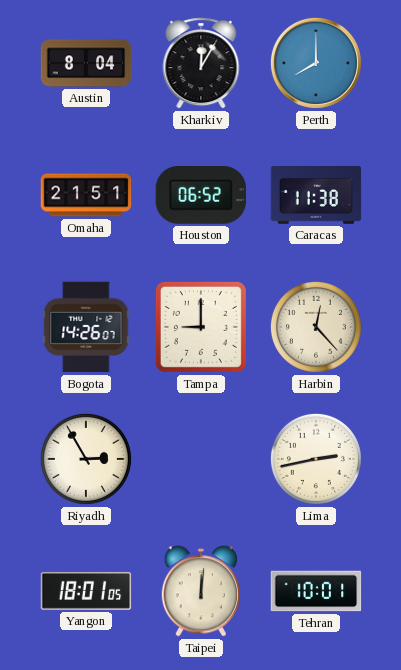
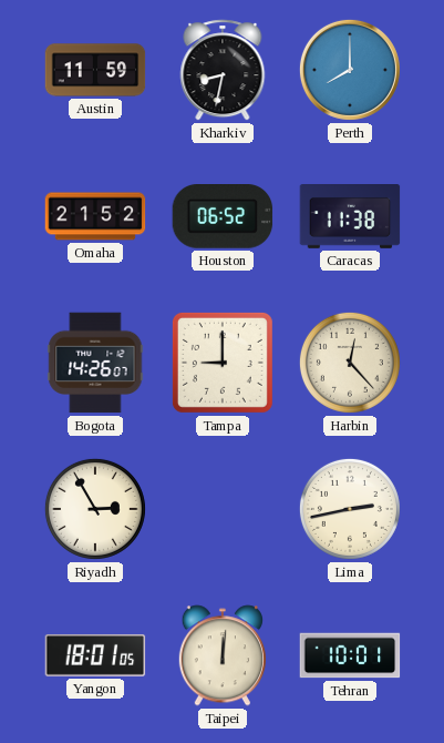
Austin: 8:04 -> 11:59
Kharkiv: 12:05 -> 8:32
Omaha: 21:51 -> 21:52
